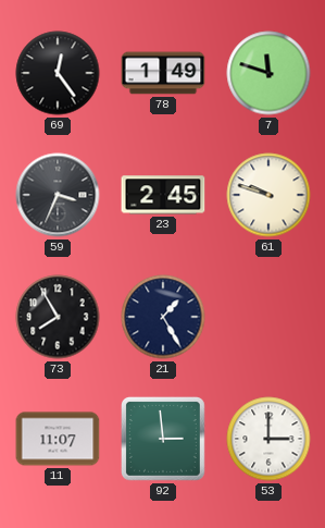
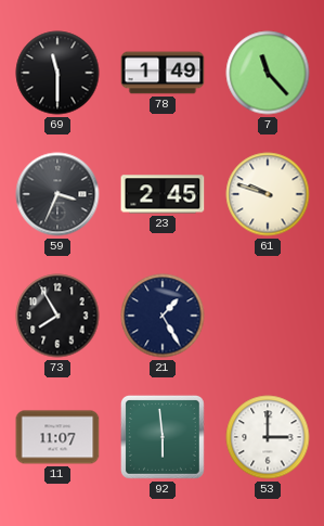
69: 12:24 -> 11:30
7: 11:48 -> 11:23
92: 2:59 -> 5:59
